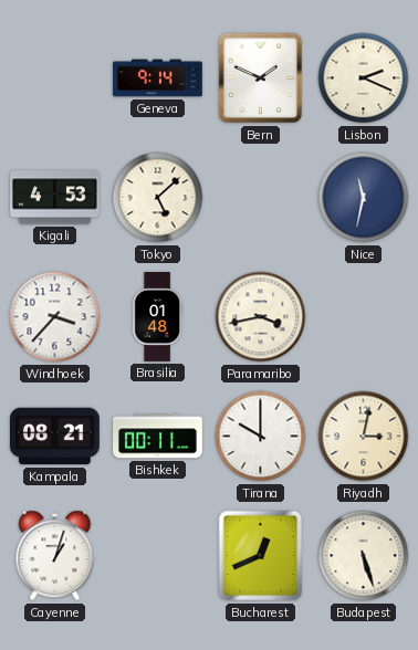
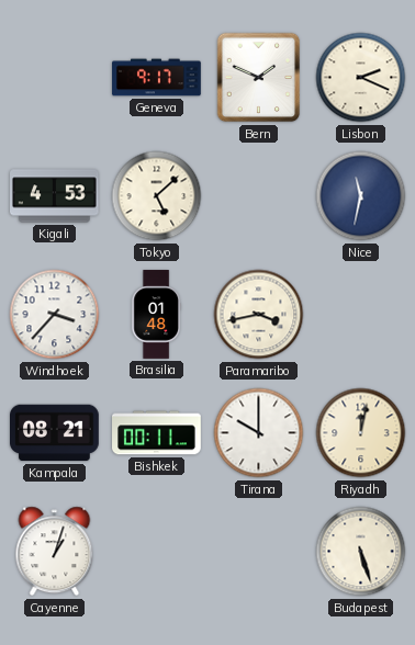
Geneva: 9:14 -> 9:17
Riyadh: 3:02 -> 12:02
Bucharest: 12:41 -> none
